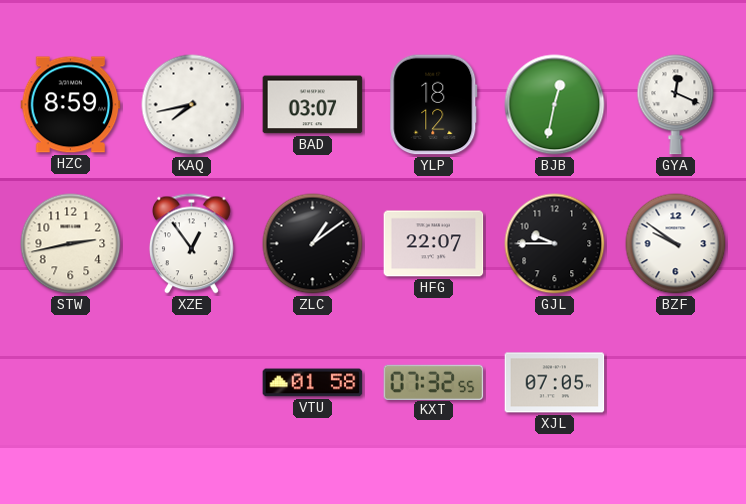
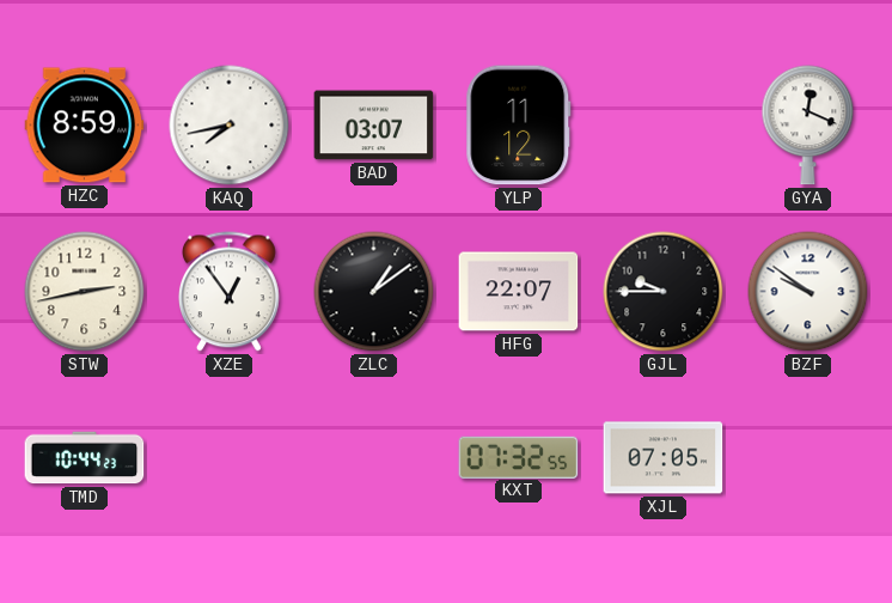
YLP: 18:12 -> 11:12
BJB: 12:32 -> none
TMD: none -> 10:44
VTU: 01:58 -> none
